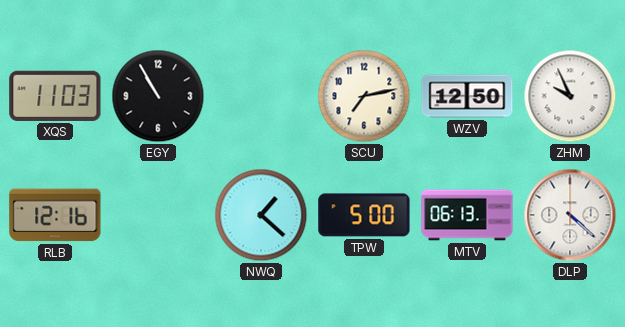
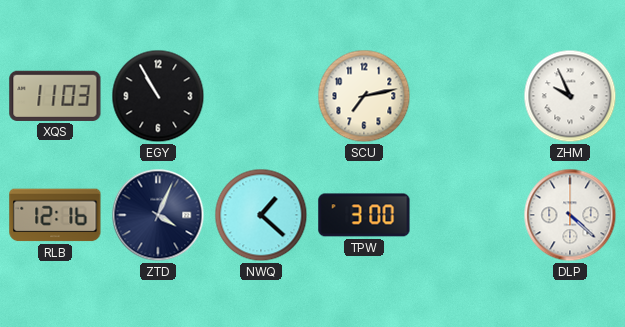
WZV: 12:50 -> none
ZTD: none -> 4:04
TPW: 5:00 -> 3:00
MTV: 06:13 -> none
